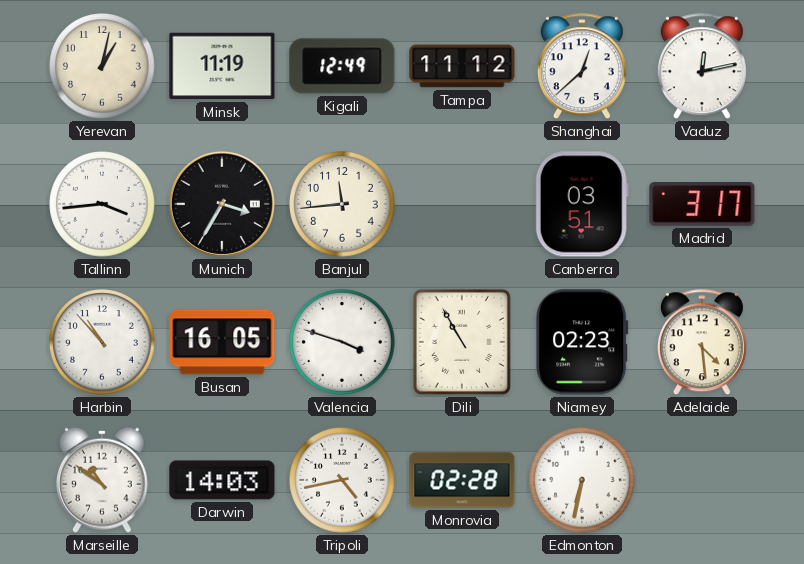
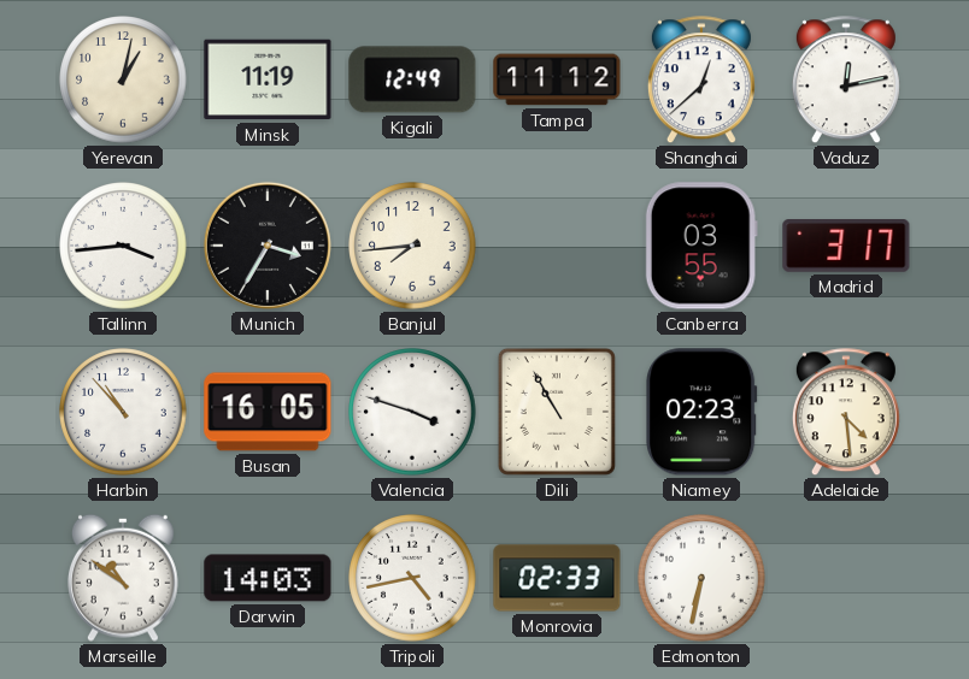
Banjul: 11:44 -> 7:44
Canberra: 03:51 -> 03:55
Monrovia: 02:28 -> 02:33
